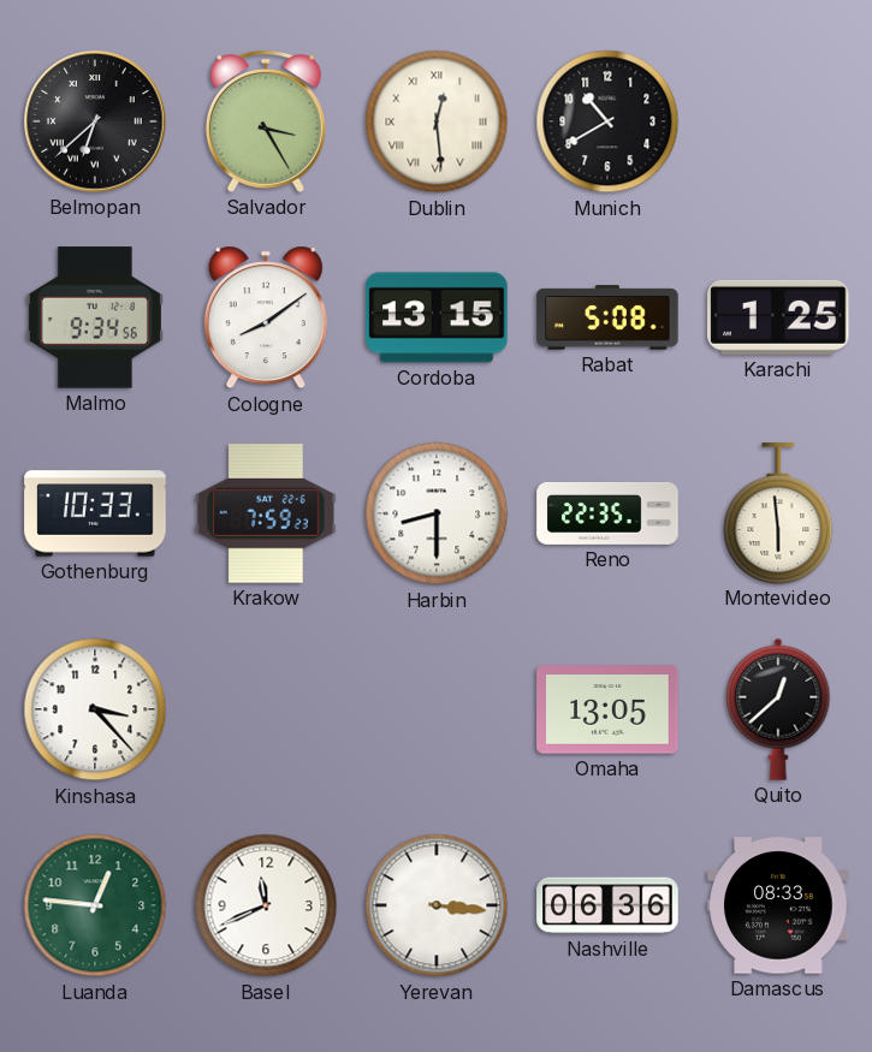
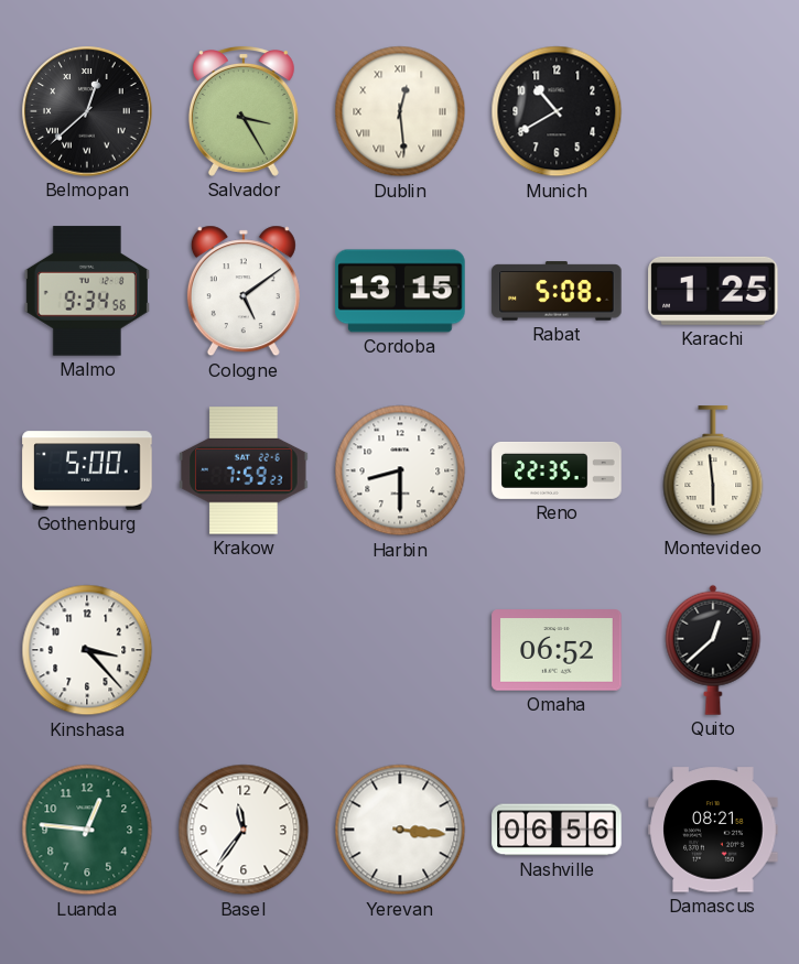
Belmopan: 6:38 -> 12:38
Cologne: 8:09 -> 5:09
Gothenburg: 10:33 -> 5:00
Omaha: 13:05 -> 06:52
Basel: 11:41 -> 11:36
Nashville: 06:36 -> 06:56
Damascus: 08:33 -> 08:21
